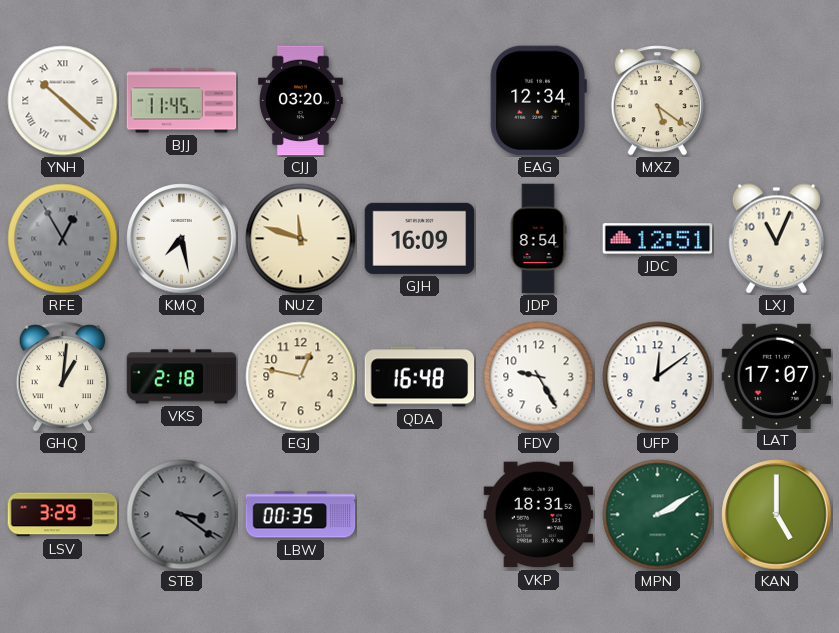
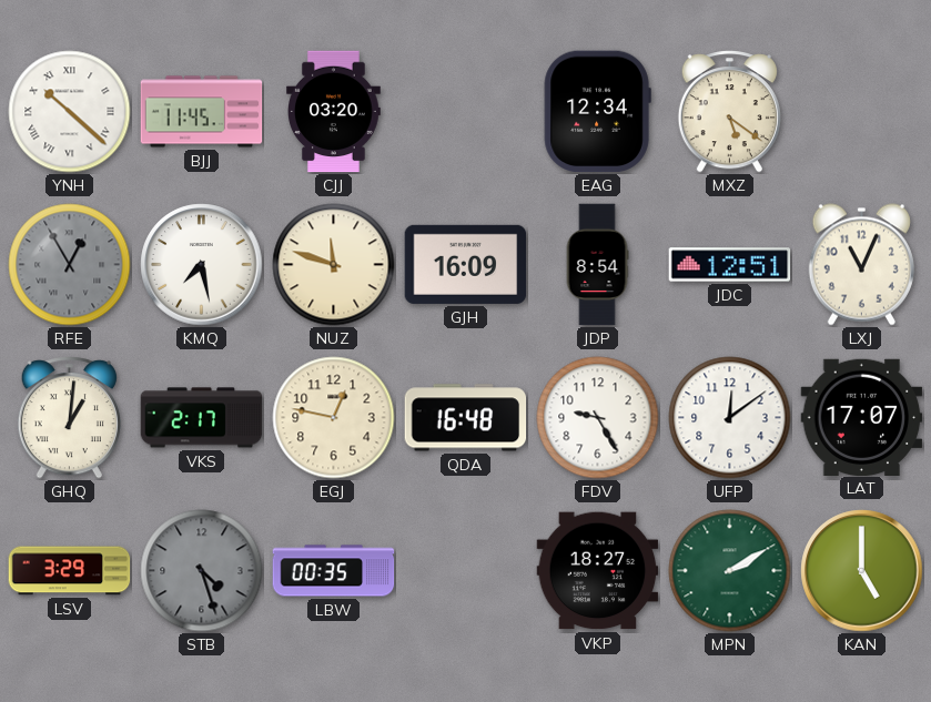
VKS: 2:18 -> 2:17
STB: 3:21 -> 4:27
VKP: 18:31 -> 18:27
